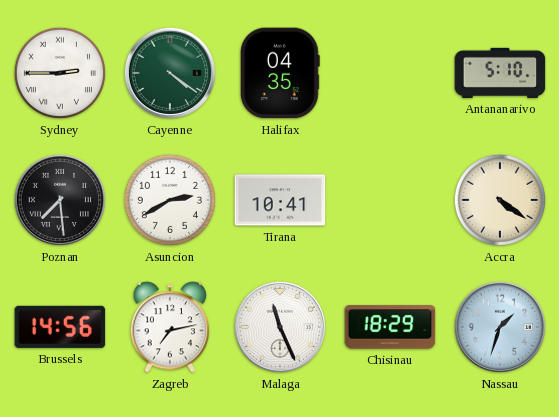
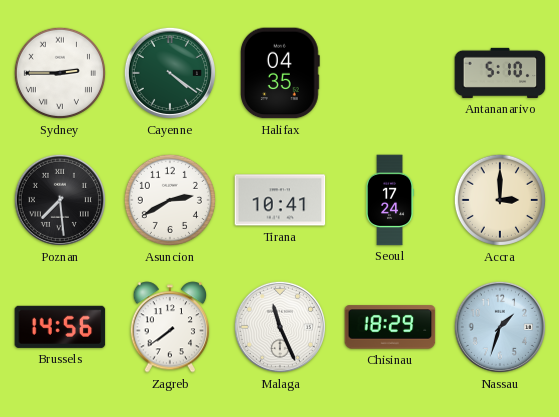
Seoul: none -> 17:24
Accra: 4:21 -> 3:00
Zagreb: 7:13 -> 7:39
